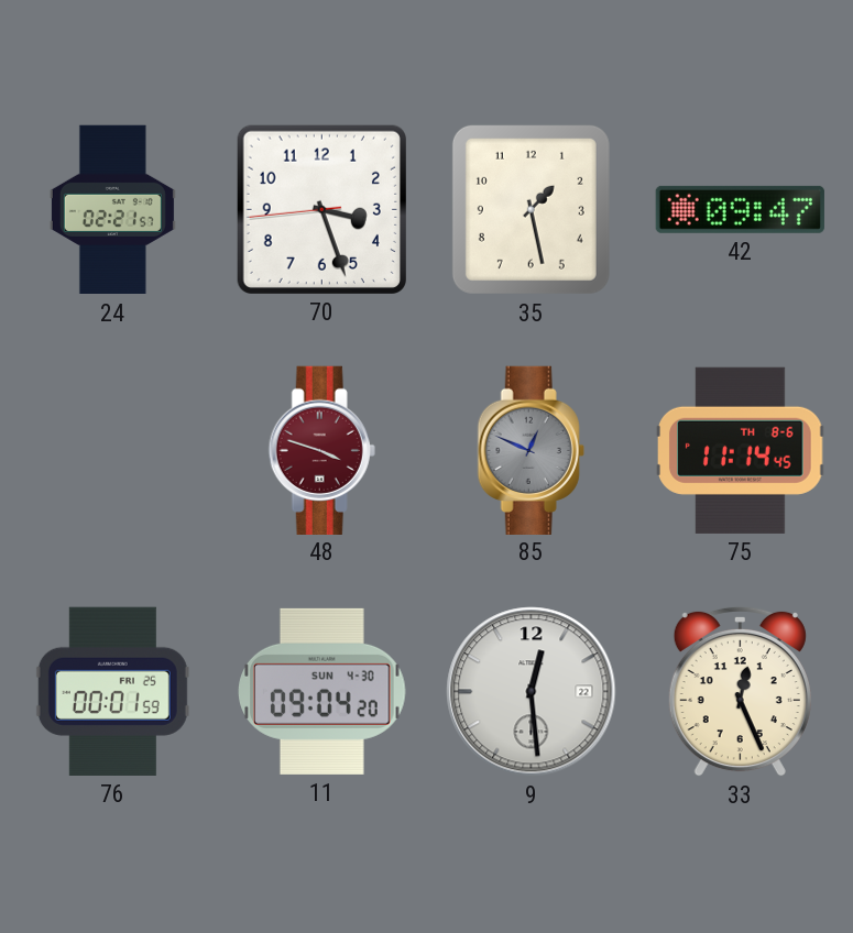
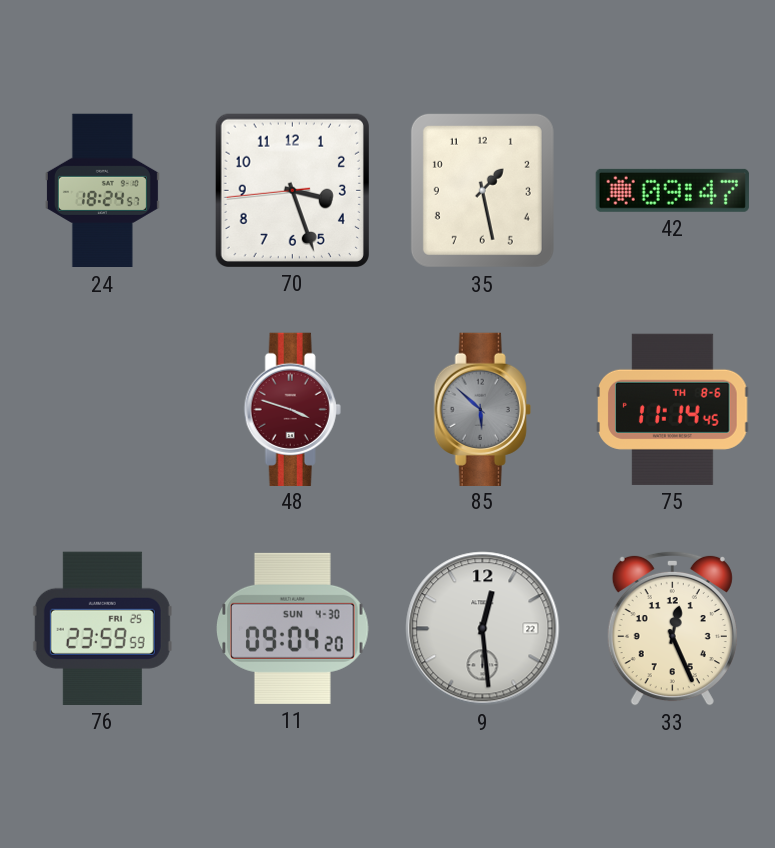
24: 02:21 -> 18:24
85: 12:49 -> 5:52
76: 00:01 -> 23:59
